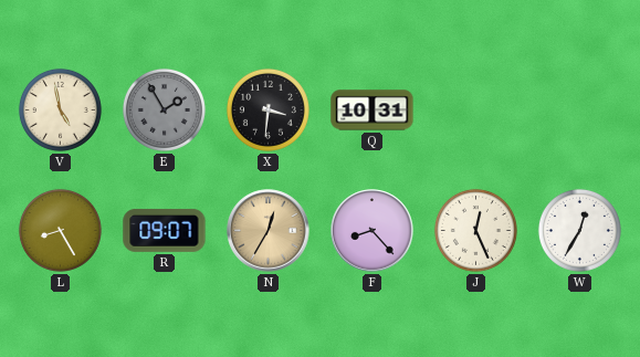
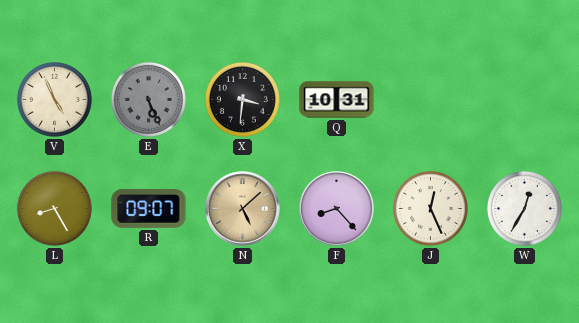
V: 4:58 -> 4:56
E: 1:55 -> 5:26
N: 12:35 -> 5:08
